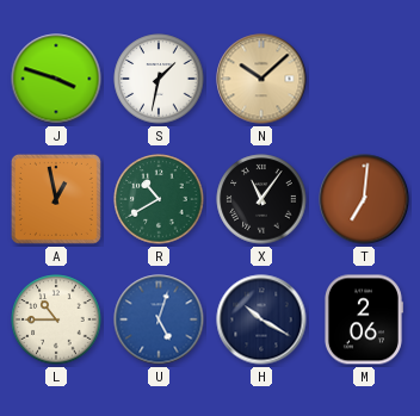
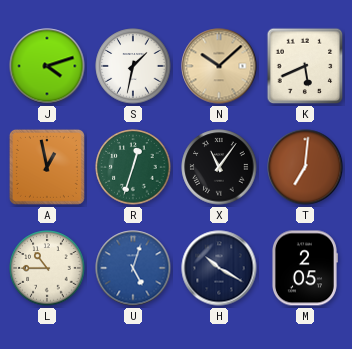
J: 3:48 -> 4:12
K: none -> 5:41
R: 10:40 -> 12:33
M: 2:06 -> 2:05
